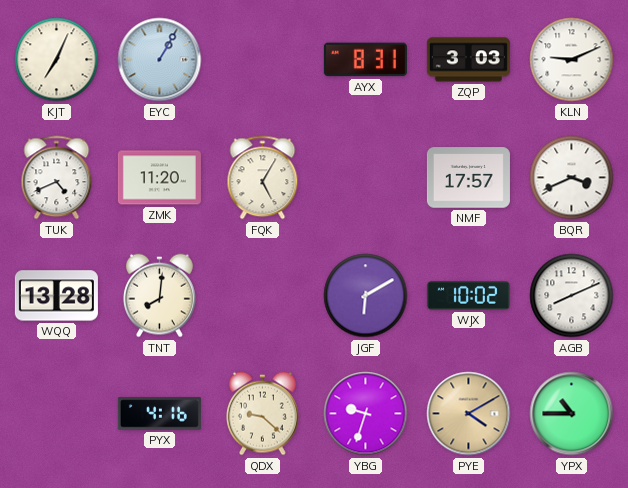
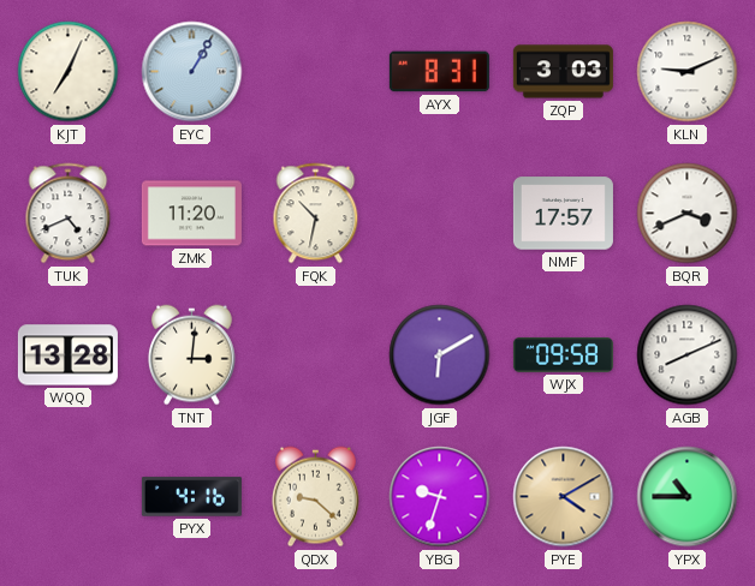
FQK: 5:05 -> 10:32
TNT: 8:01 -> 3:01
WJX: 10:02 -> 09:58
